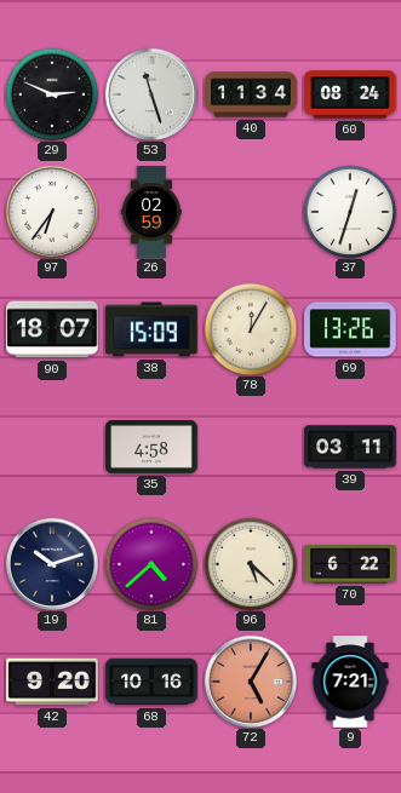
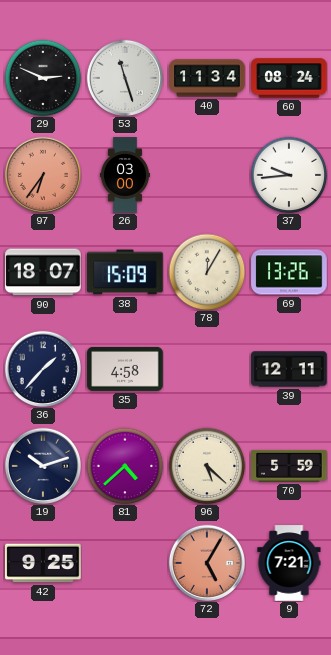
97 dial: white -> salmon
26: 02:59 -> 03:00
37: 12:33 -> 9:44
36: none -> 1:37
39: 03:11 -> 12:11
70: 6:22 -> 5:59
42: 9:20 -> 9:25
68: 10:16 -> none
